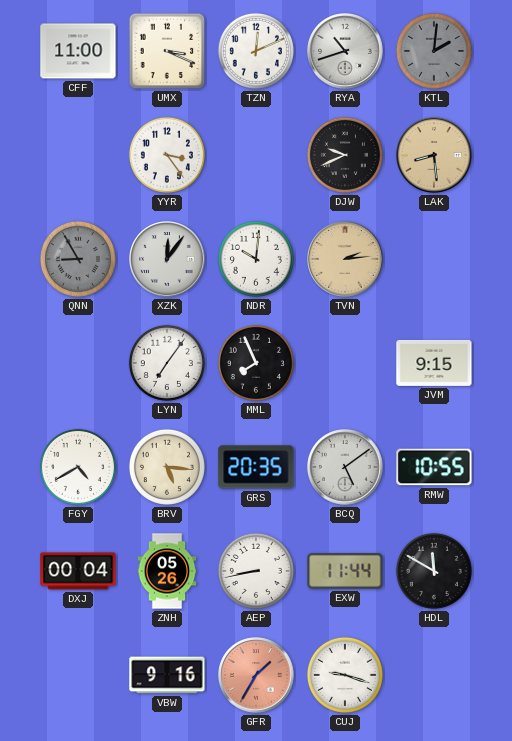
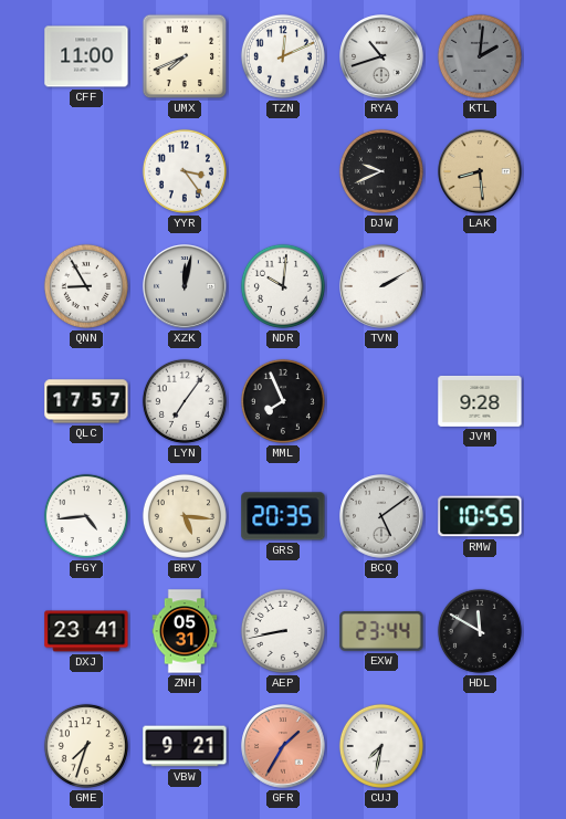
UMX: 3:19 -> 7:41
QNN dial: grey -> white
XZK: 12:06 -> 12:02
TVN: 2:14 -> 2:10
TVN dial: champagne -> white
QLC: none -> 17:57
JVM: 9:15 -> 9:28
FGY: 4:40 -> 4:44
DXJ: 00:04 -> 23:41
ZNH: 05:26 -> 05:31
EXW: 11:44 -> 23:44
GME: none -> 7:33
VBW: 9:16 -> 9:21
CUJ: 9:18 -> 7:32
